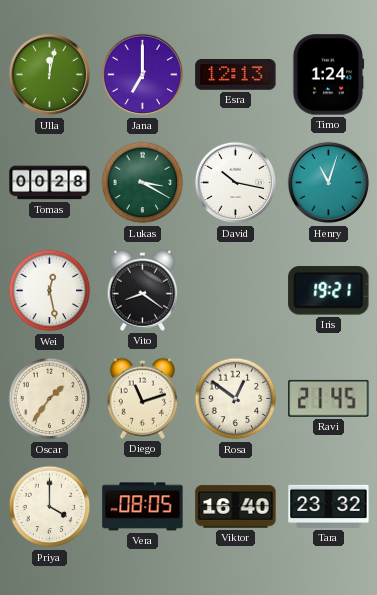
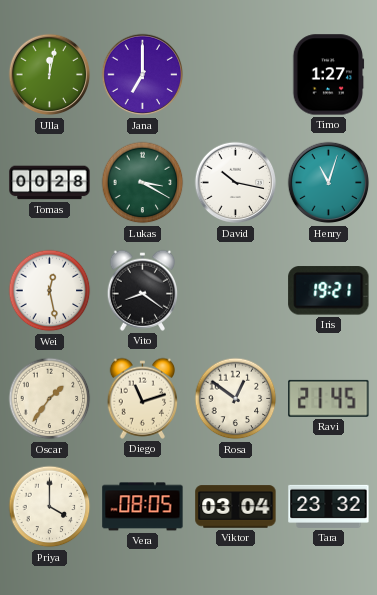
Esra: 12:13 -> none
Timo: 1:24 -> 1:27
Viktor: 16:40 -> 03:04
